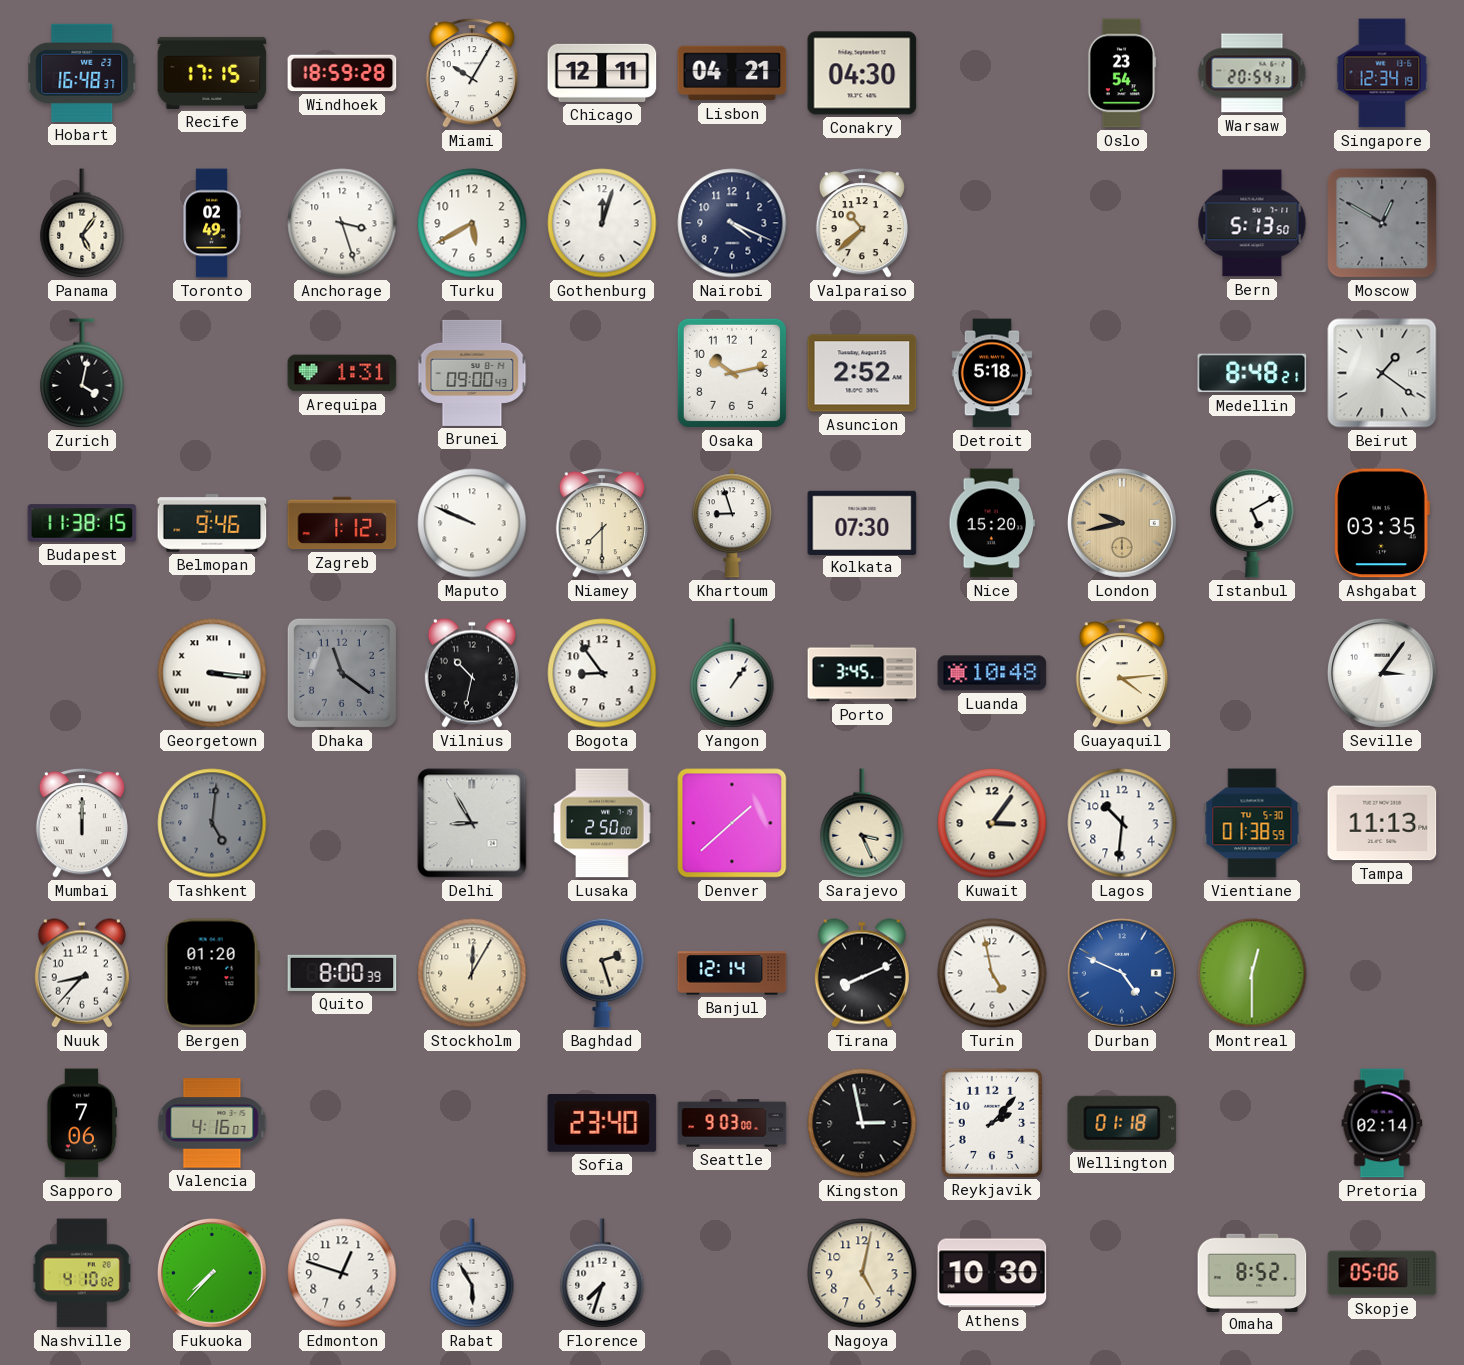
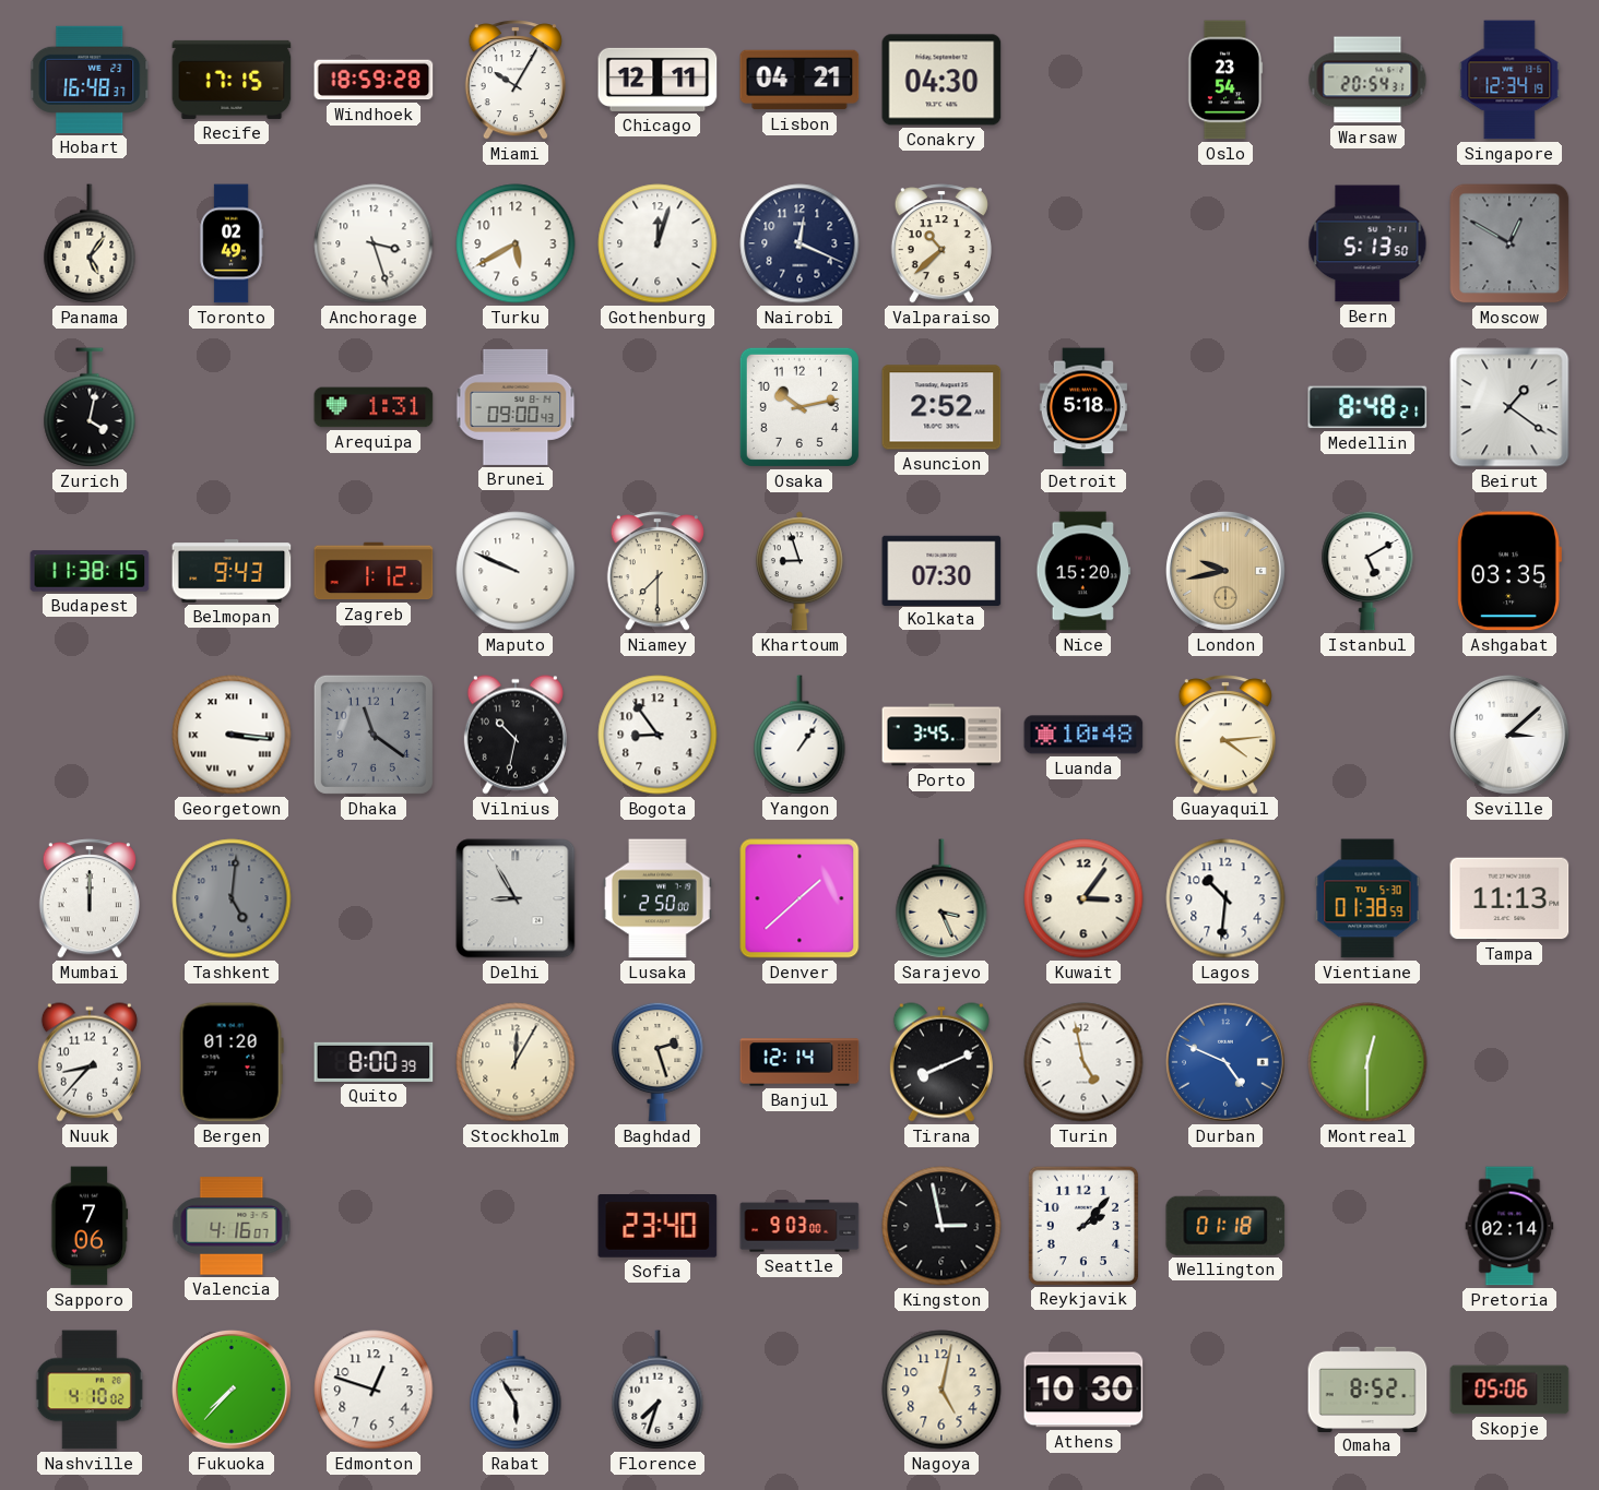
Nairobi: 4:19 -> 12:19
Belmopan: 9:46 -> 9:43
Seville: 3:06 -> 3:08
